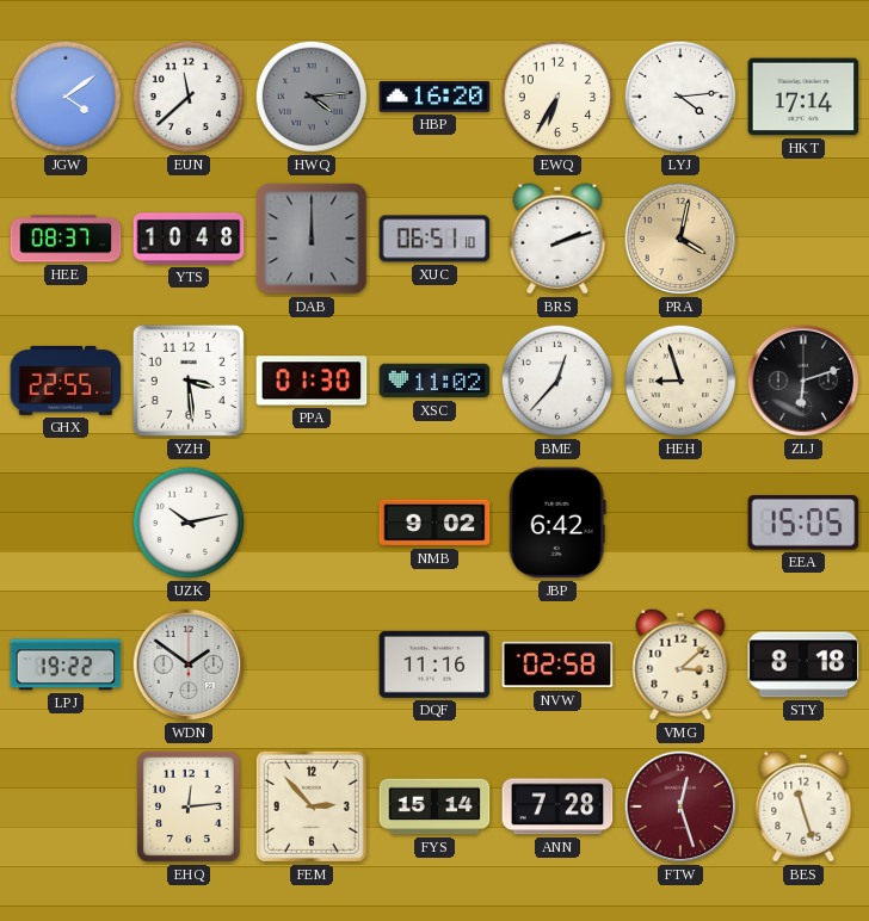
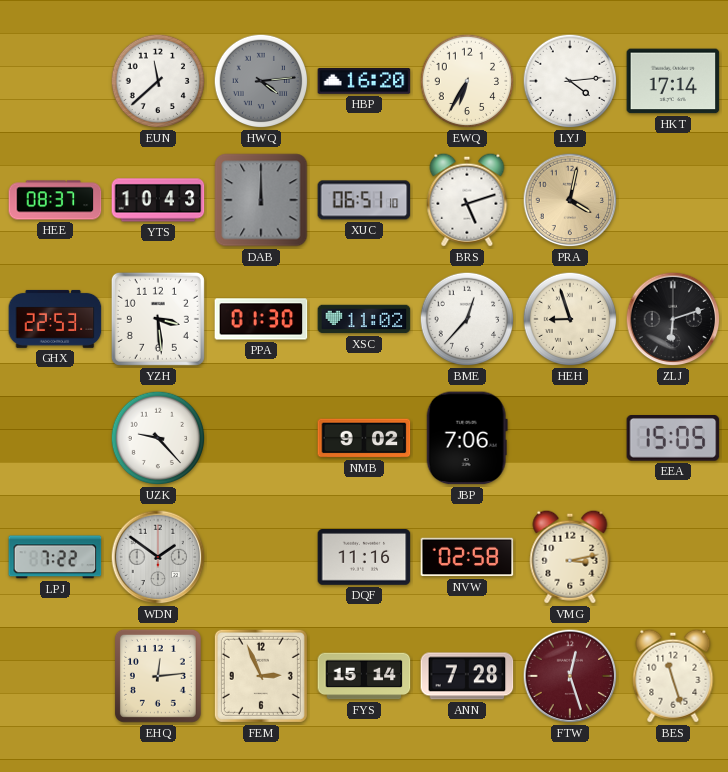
JGW: 4:09 -> none
YTS: 10:48 -> 10:43
BRS: 2:12 -> 5:12
GHX: 22:55 -> 22:53
UZK: 10:13 -> 9:23
JBP: 6:42 -> 7:06
LPJ: 19:22 -> 7:22
VMG: 3:08 -> 3:13
STY: 8:18 -> none
FEM: 2:53 -> 2:56
